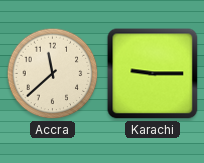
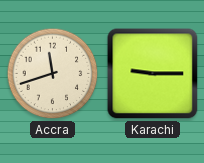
Accra: 11:38 -> 11:42
